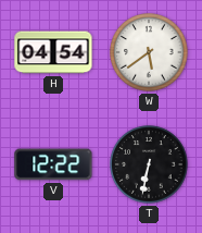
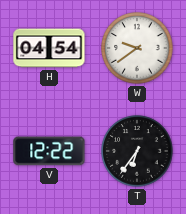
W: 5:39 -> 9:39
T: 6:32 -> 6:36
